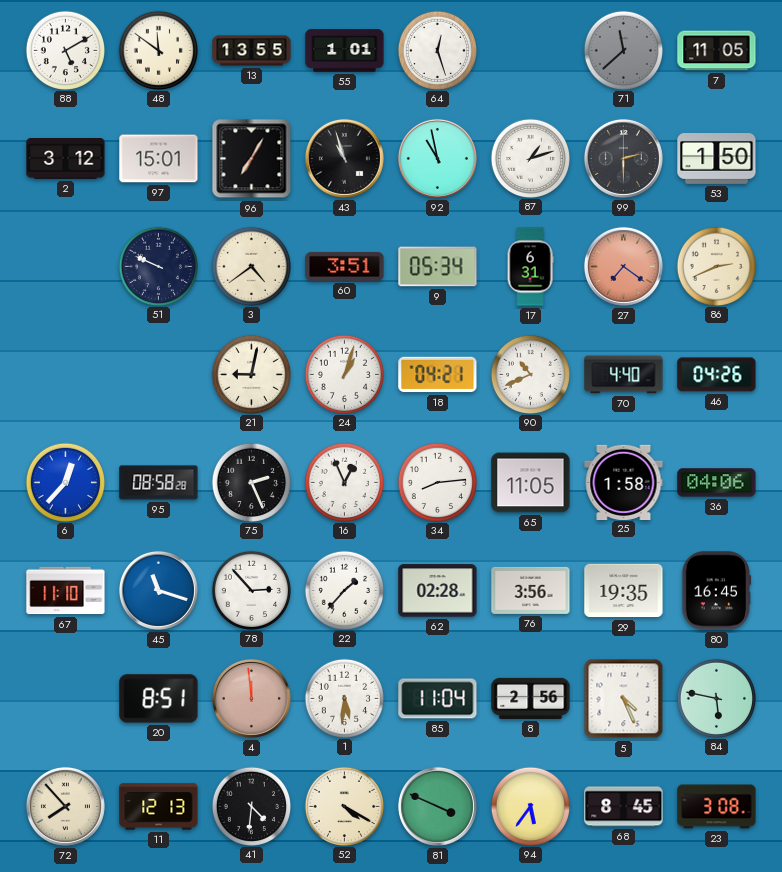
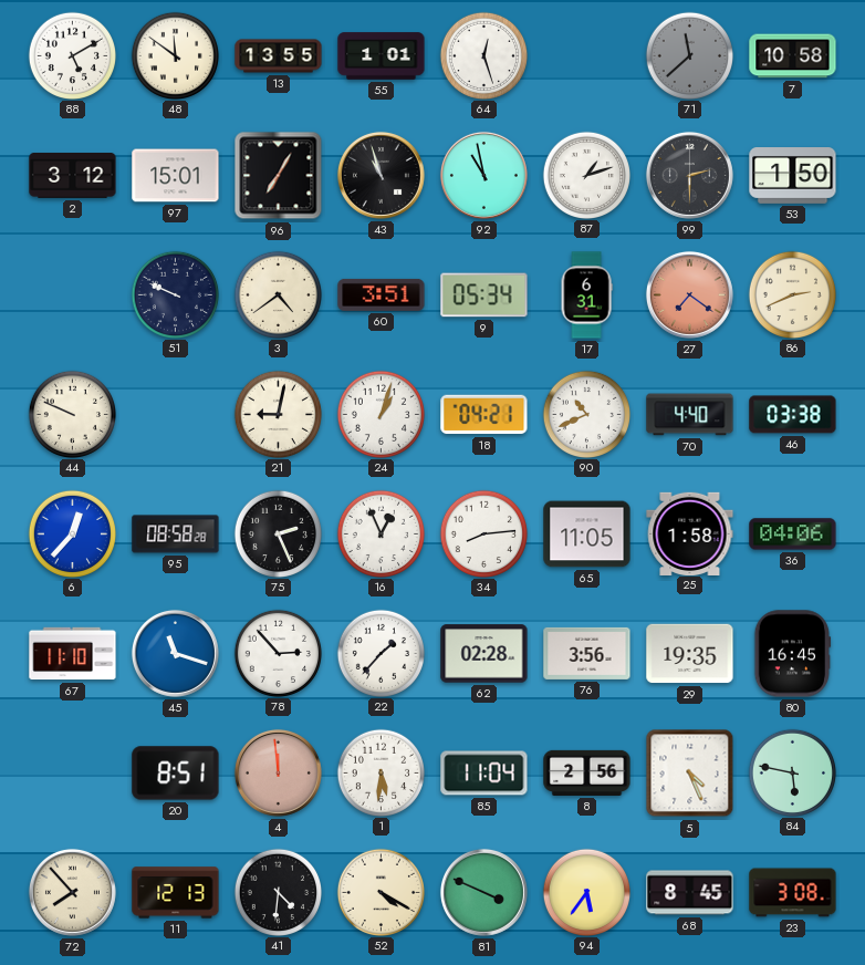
7: 11:05 -> 10:58
44: none -> 9:49
46: 04:26 -> 03:38
